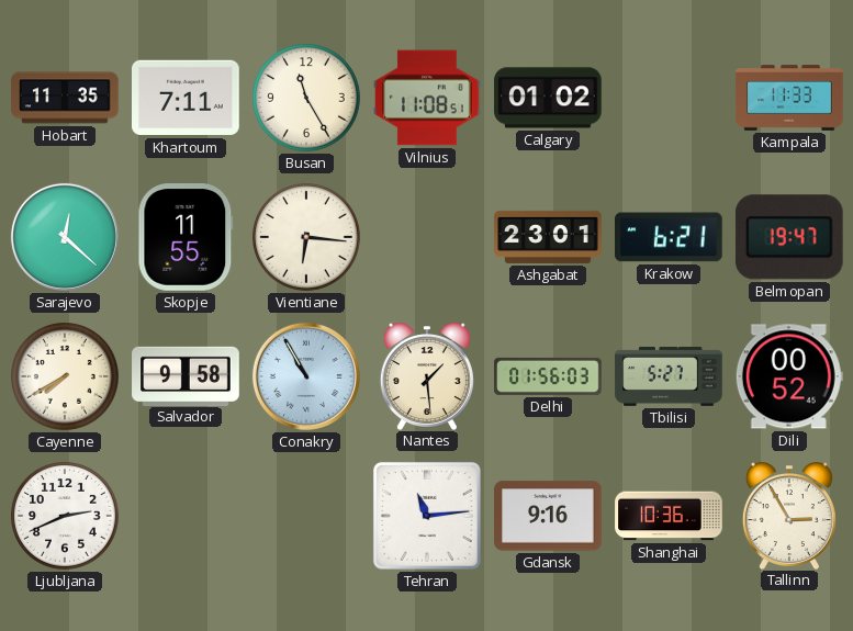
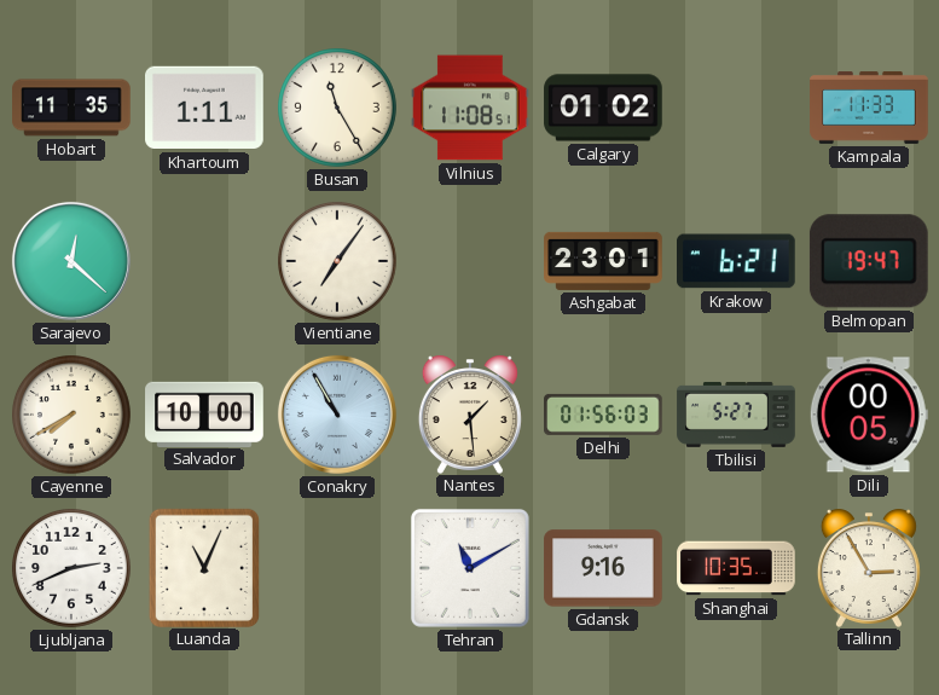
Khartoum: 7:11 -> 1:11
Skopje: 11:55 -> none
Vientiane: 6:16 -> 7:06
Salvador: 9:58 -> 10:00
Dili: 00:52 -> 00:05
Luanda: none -> 11:04
Tehran: 11:14 -> 11:10
Shanghai: 10:36 -> 10:35
